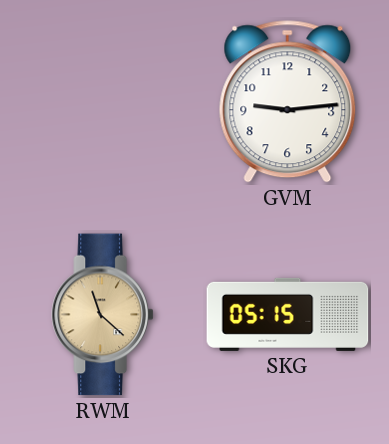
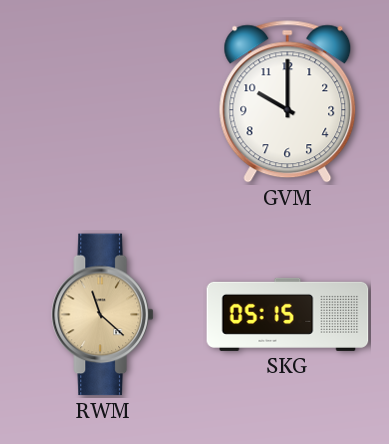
GVM: 9:14 -> 10:00
